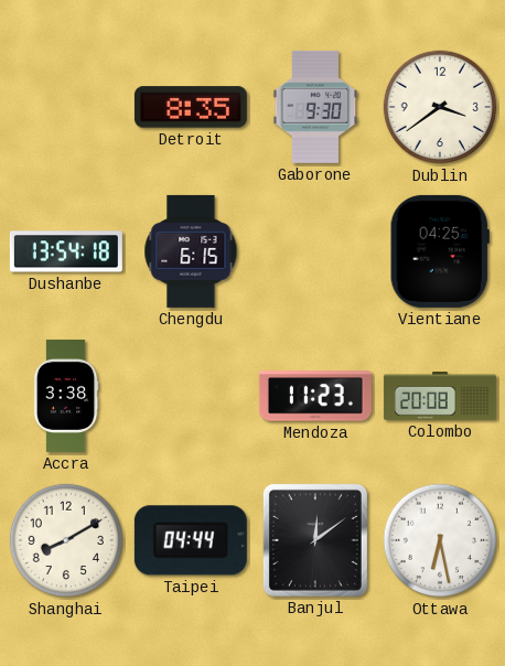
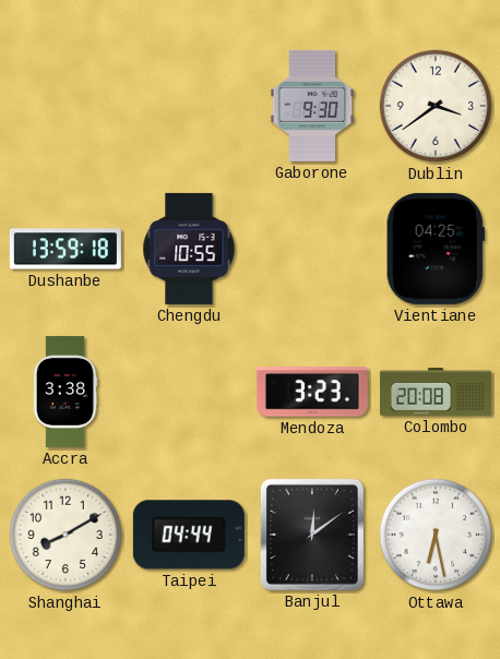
Detroit: 8:35 -> none
Dushanbe: 13:54 -> 13:59
Chengdu: 6:15 -> 10:55
Mendoza: 11:23 -> 3:23
